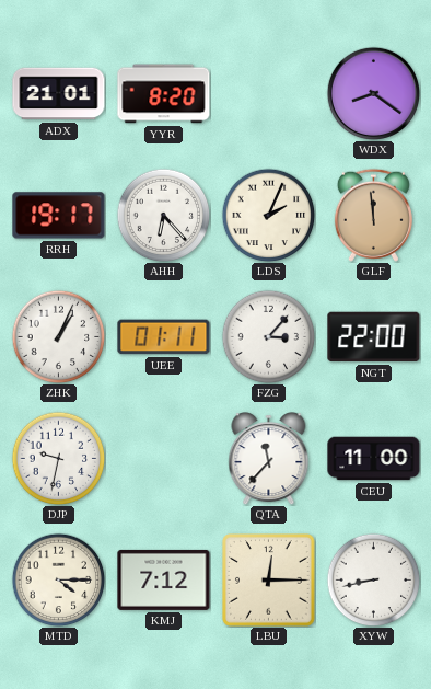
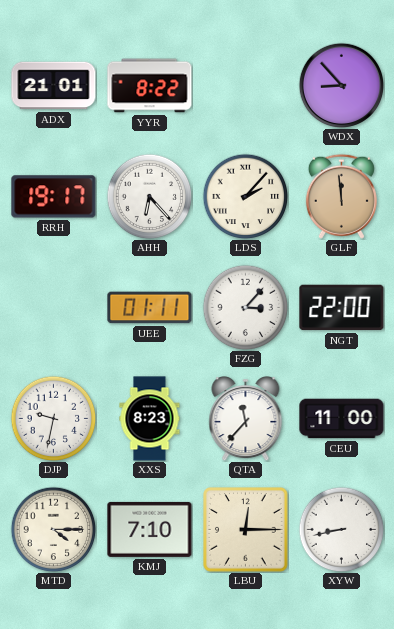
YYR: 8:20 -> 8:22
WDX: 8:21 -> 8:53
LDS: 2:04 -> 2:07
ZHK: 1:04 -> none
XXS: none -> 8:23
KMJ: 7:12 -> 7:10
